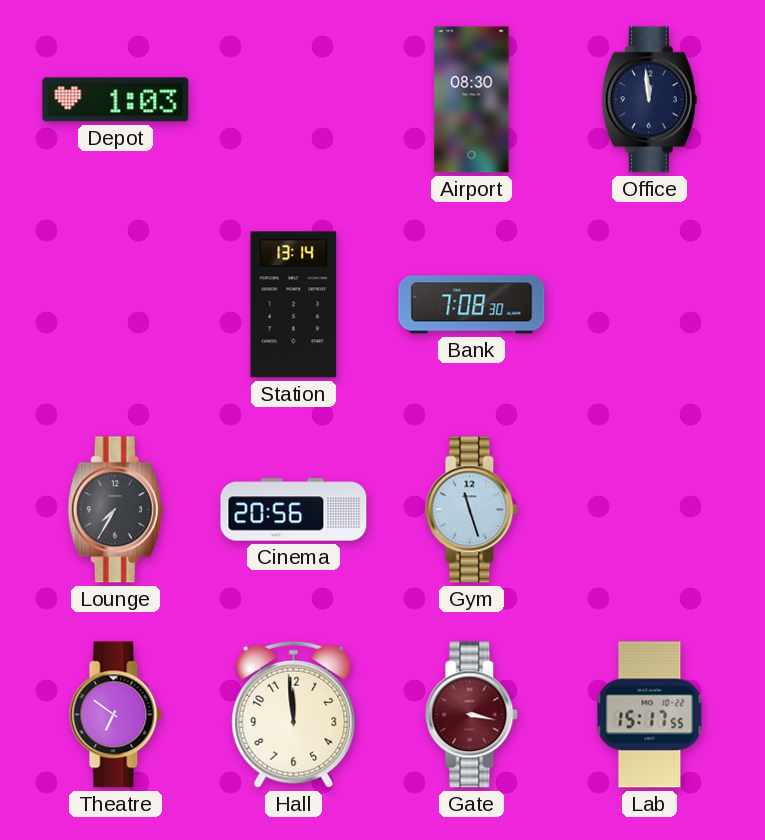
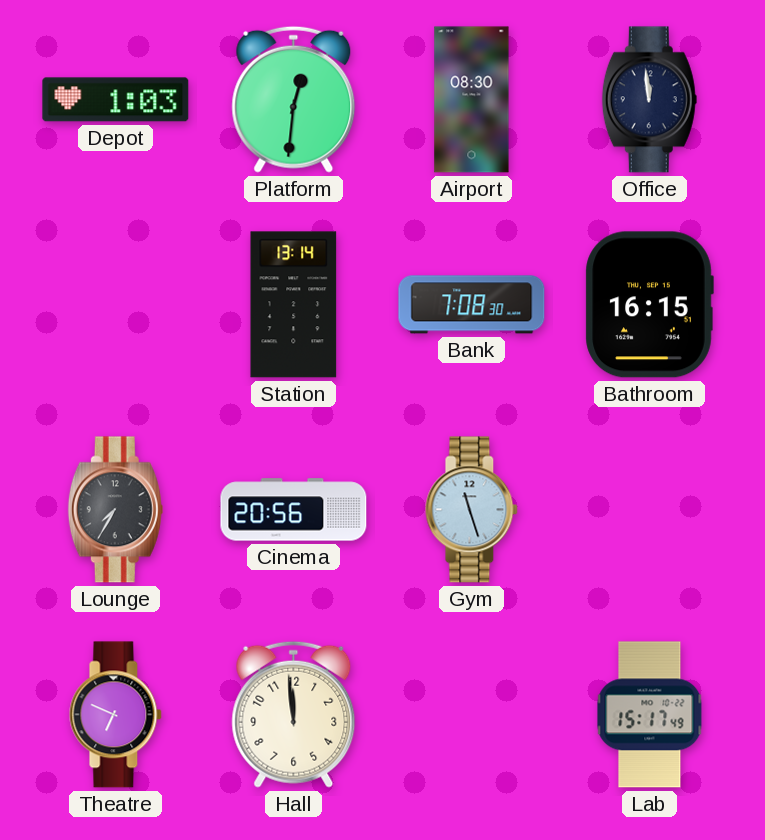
Platform: none -> 12:31
Bathroom: none -> 16:15
Theatre: 6:51 -> 6:49
Gate: 3:17 -> none
Lab: 15:17:55 -> 15:17:49
